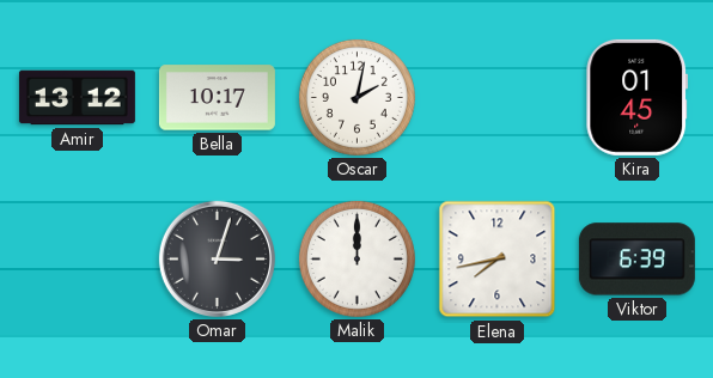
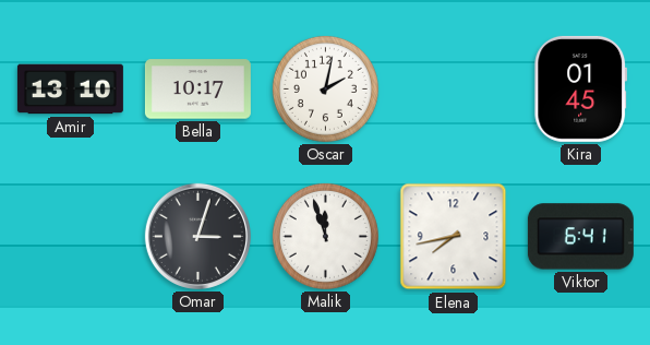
Amir: 13:12 -> 13:10
Malik: 12:00 -> 11:57
Viktor: 6:39 -> 6:41
